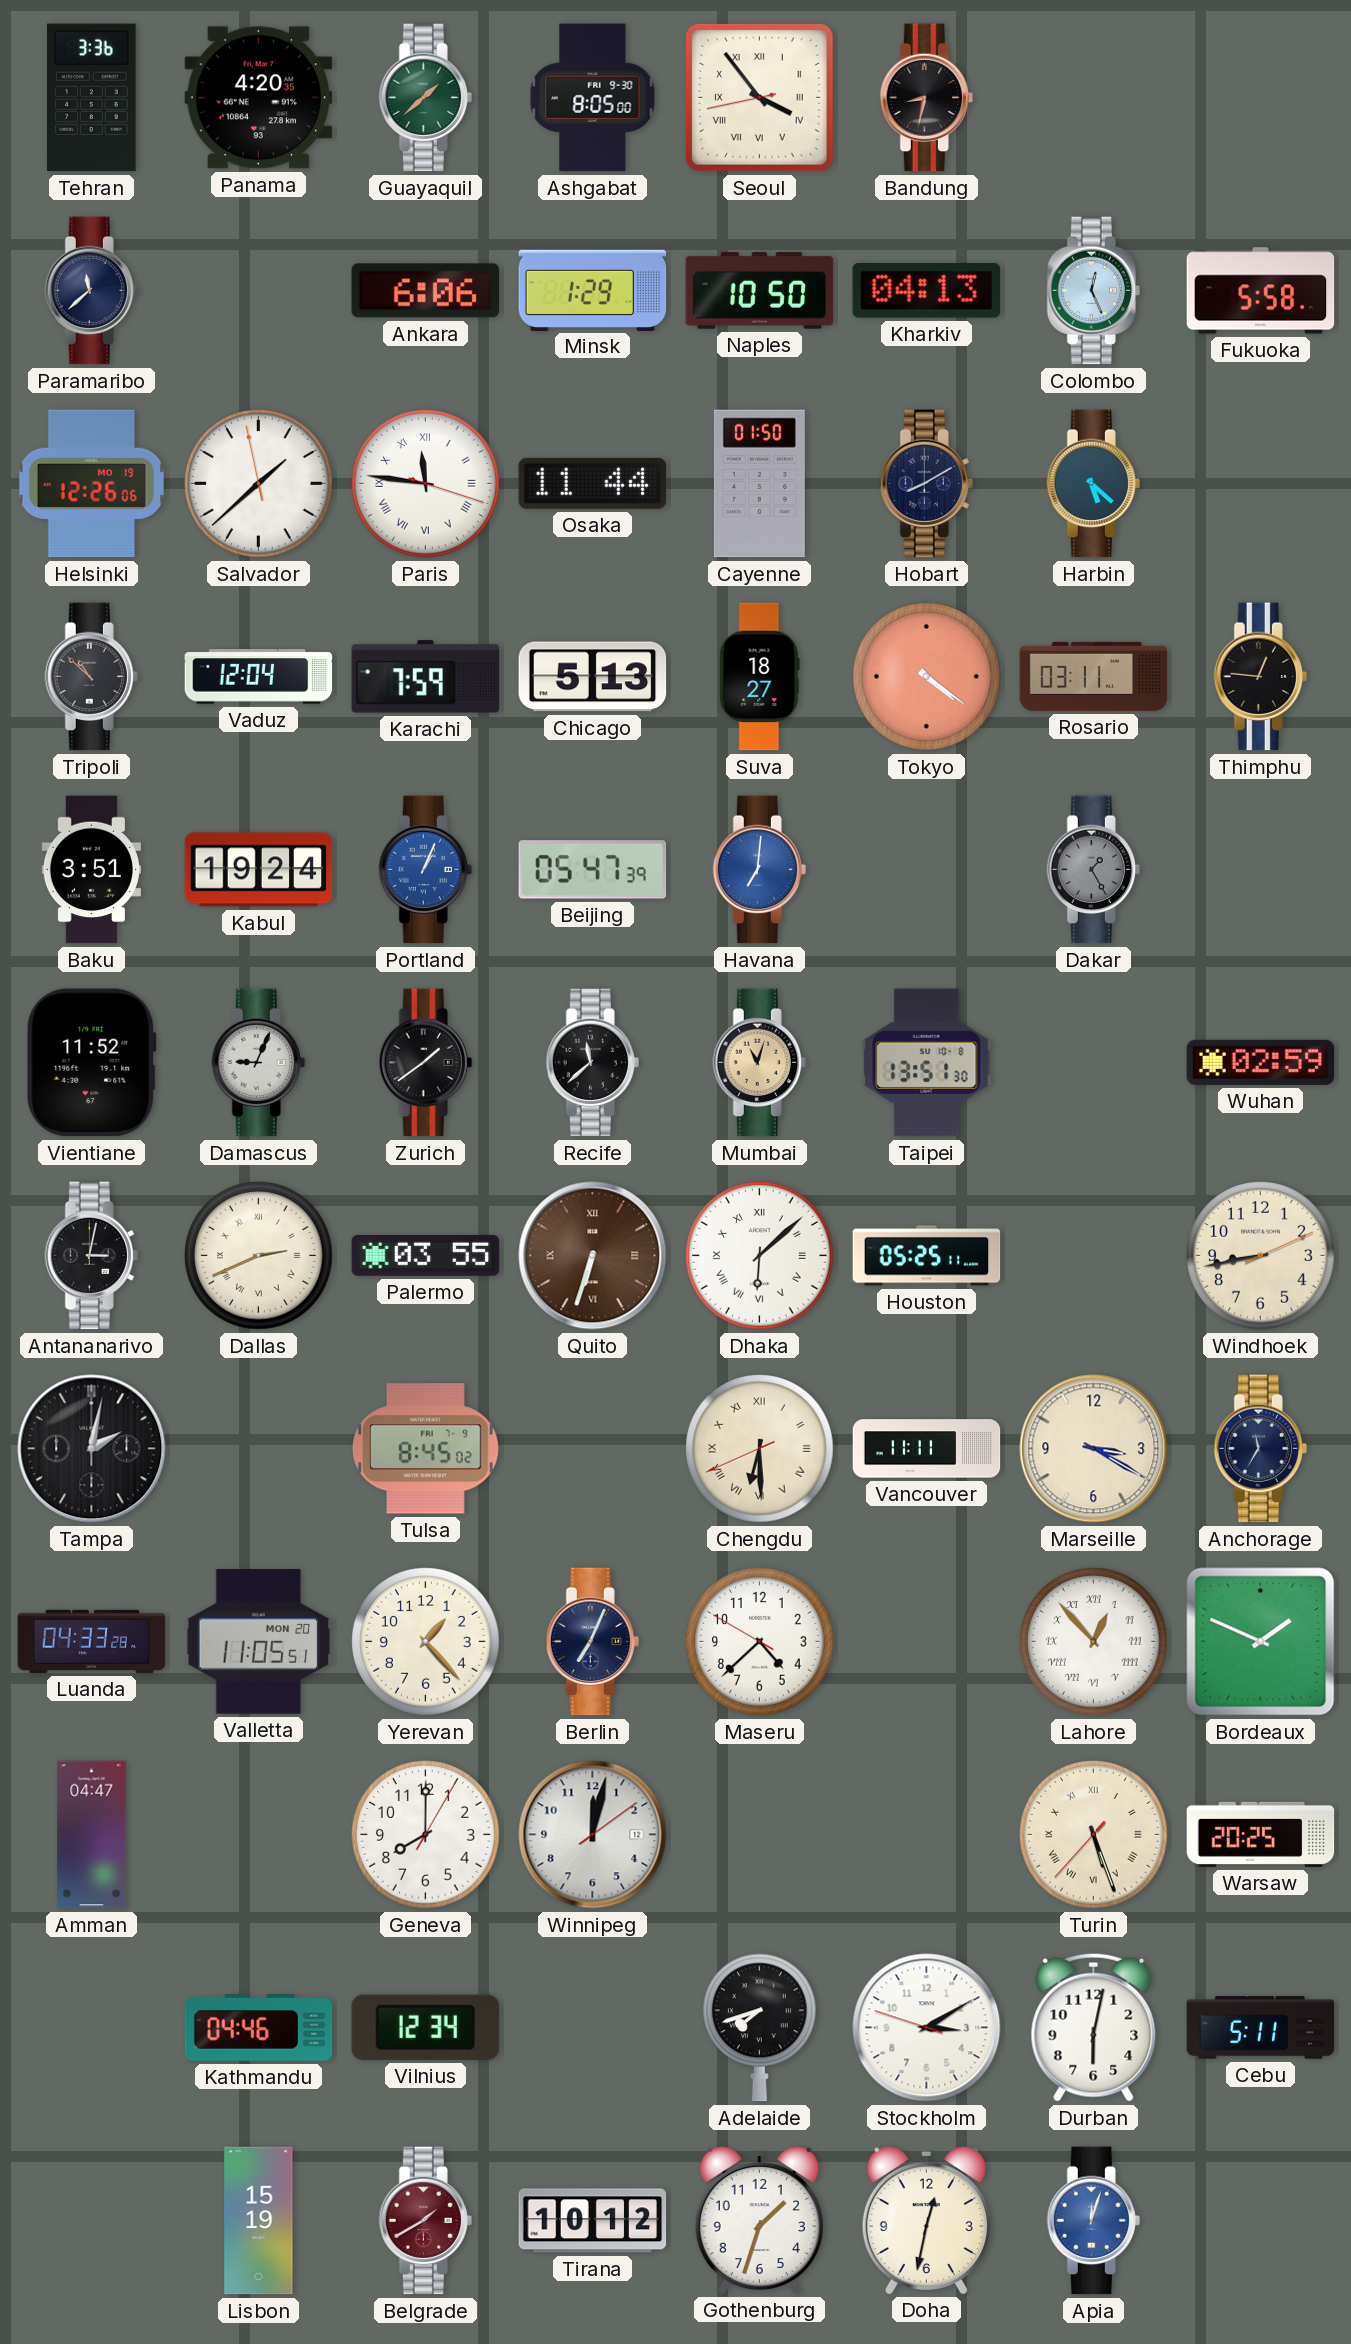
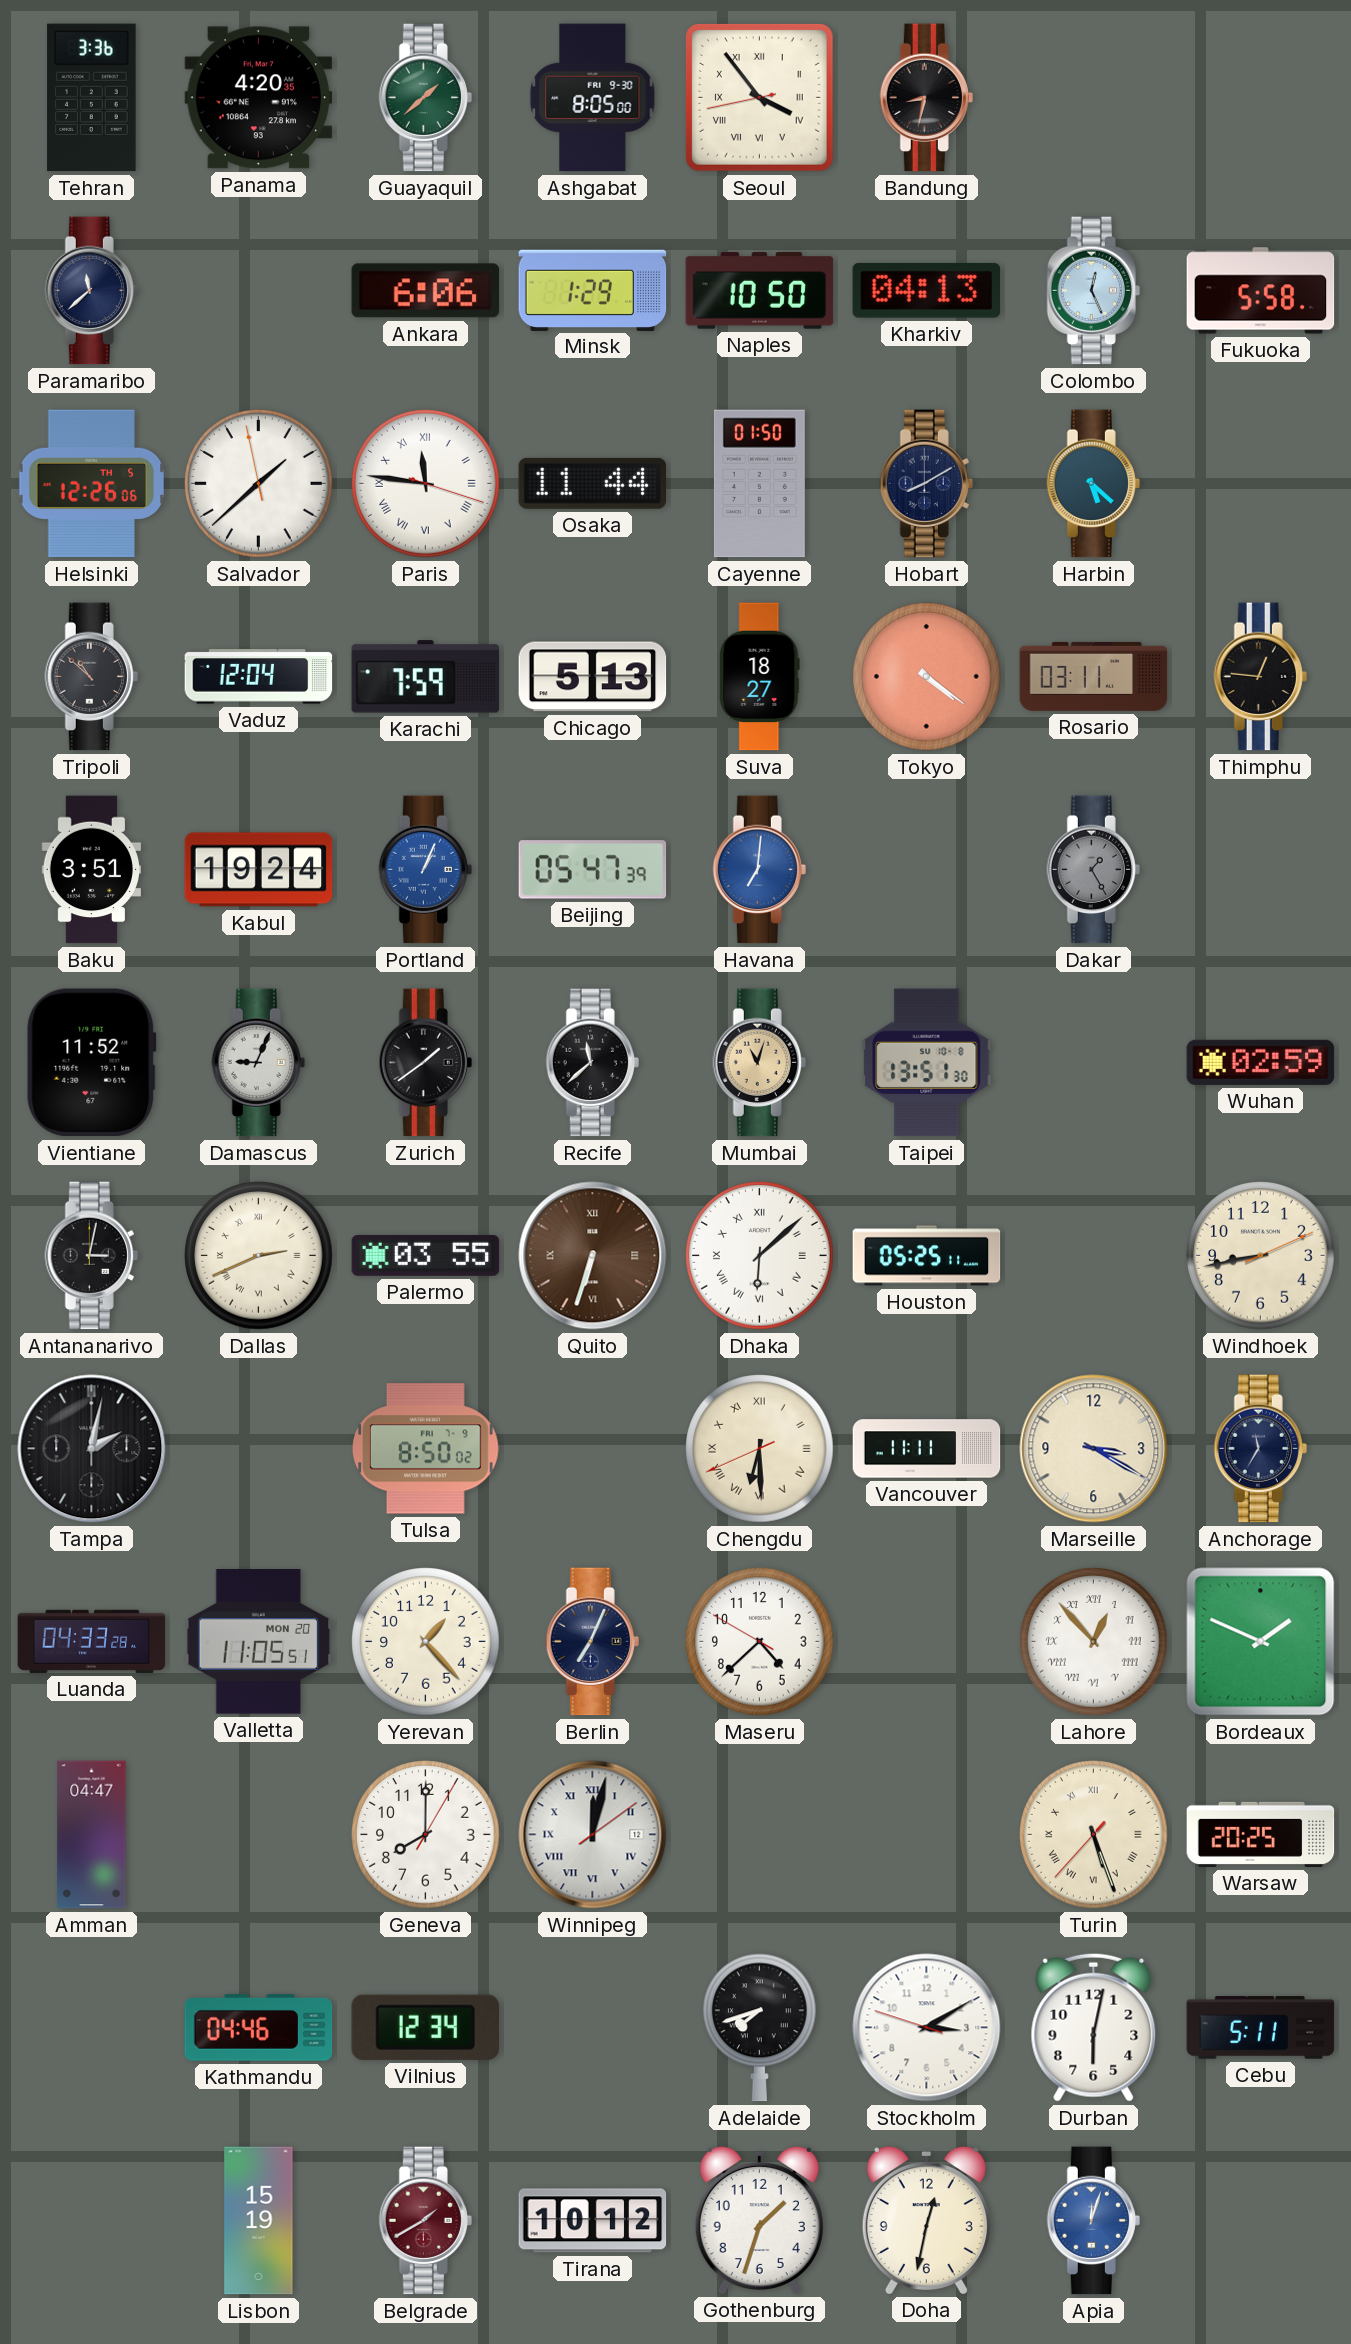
Helsinki date: MO 19 -> TH 5
Tulsa: 8:45 -> 8:50
Winnipeg numerals: Arabic -> Roman
